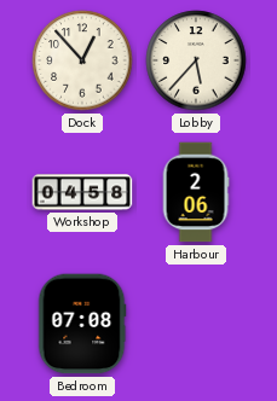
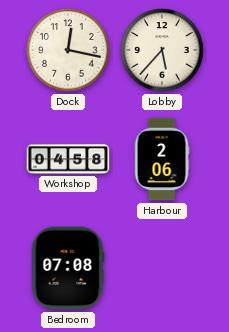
Dock: 12:53 -> 12:17
